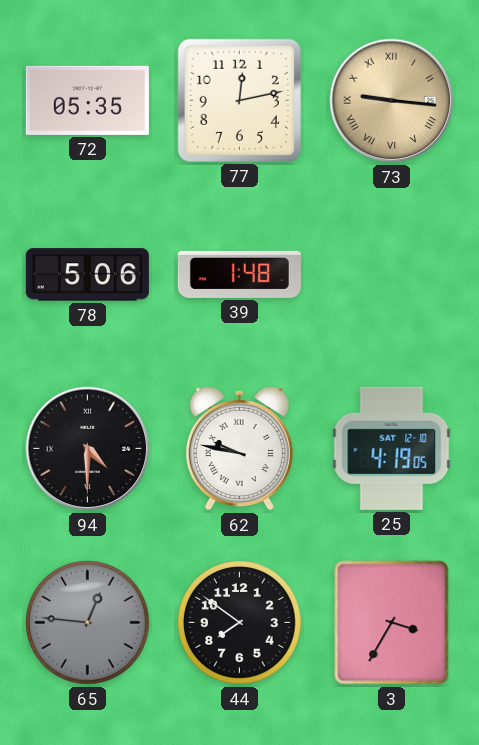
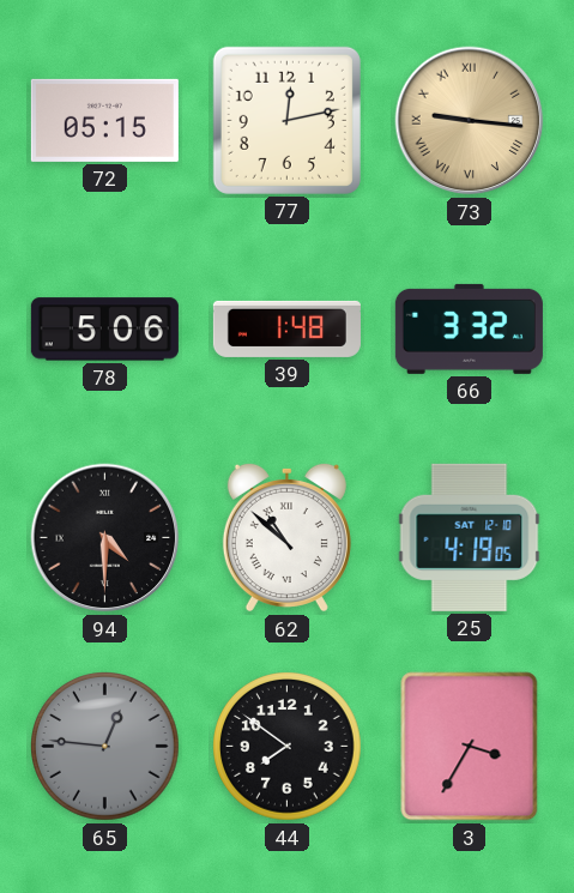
72: 05:35 -> 05:15
66: none -> 3:32
62: 9:47 -> 10:52
